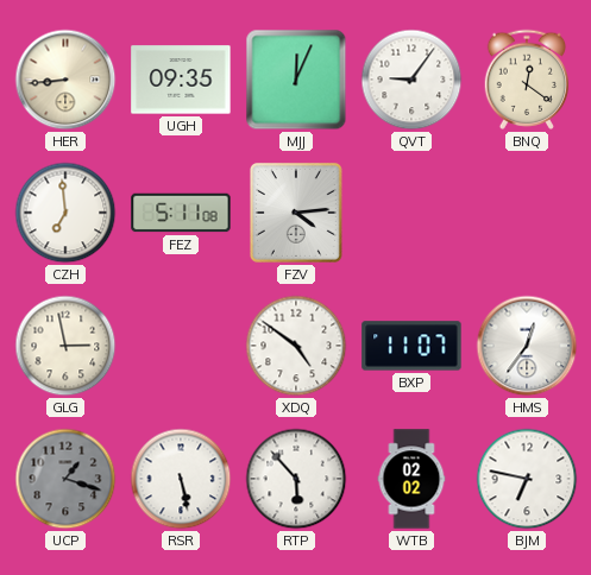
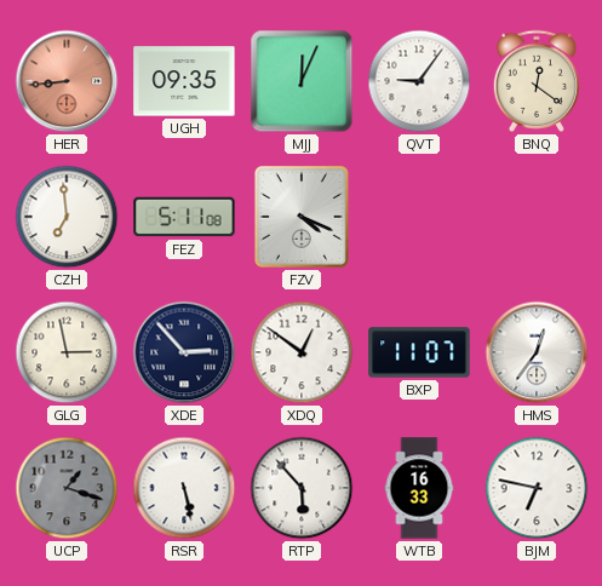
HER dial: cream -> salmon
FZV: 4:14 -> 4:19
XDE: none -> 2:53
XDQ: 4:51 -> 12:51
WTB: 02:02 -> 16:33
